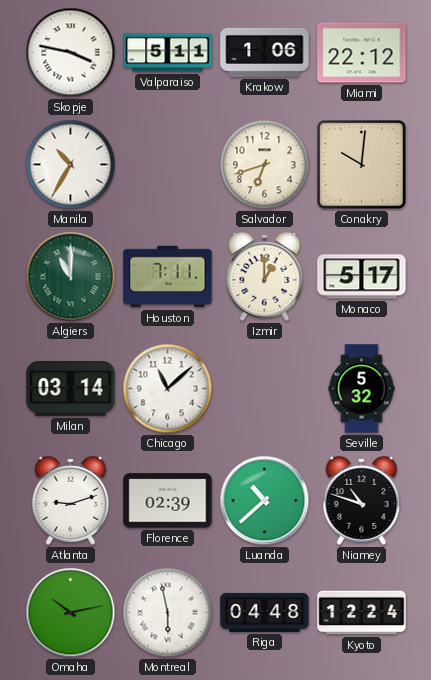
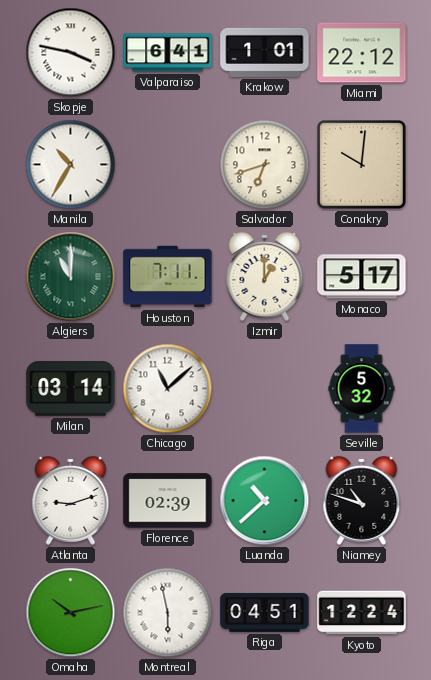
Valparaiso: 5:11 -> 6:41
Krakow: 1:06 -> 1:01
Riga: 04:48 -> 04:51
